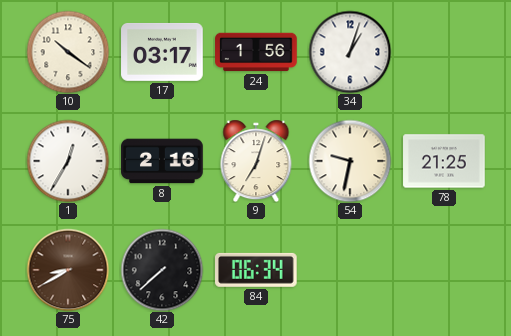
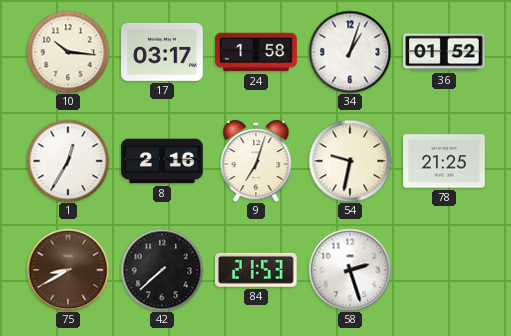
10: 10:21 -> 10:16
24: 1:56 -> 1:58
36: none -> 01:52
84: 06:34 -> 21:53
58: none -> 2:27
